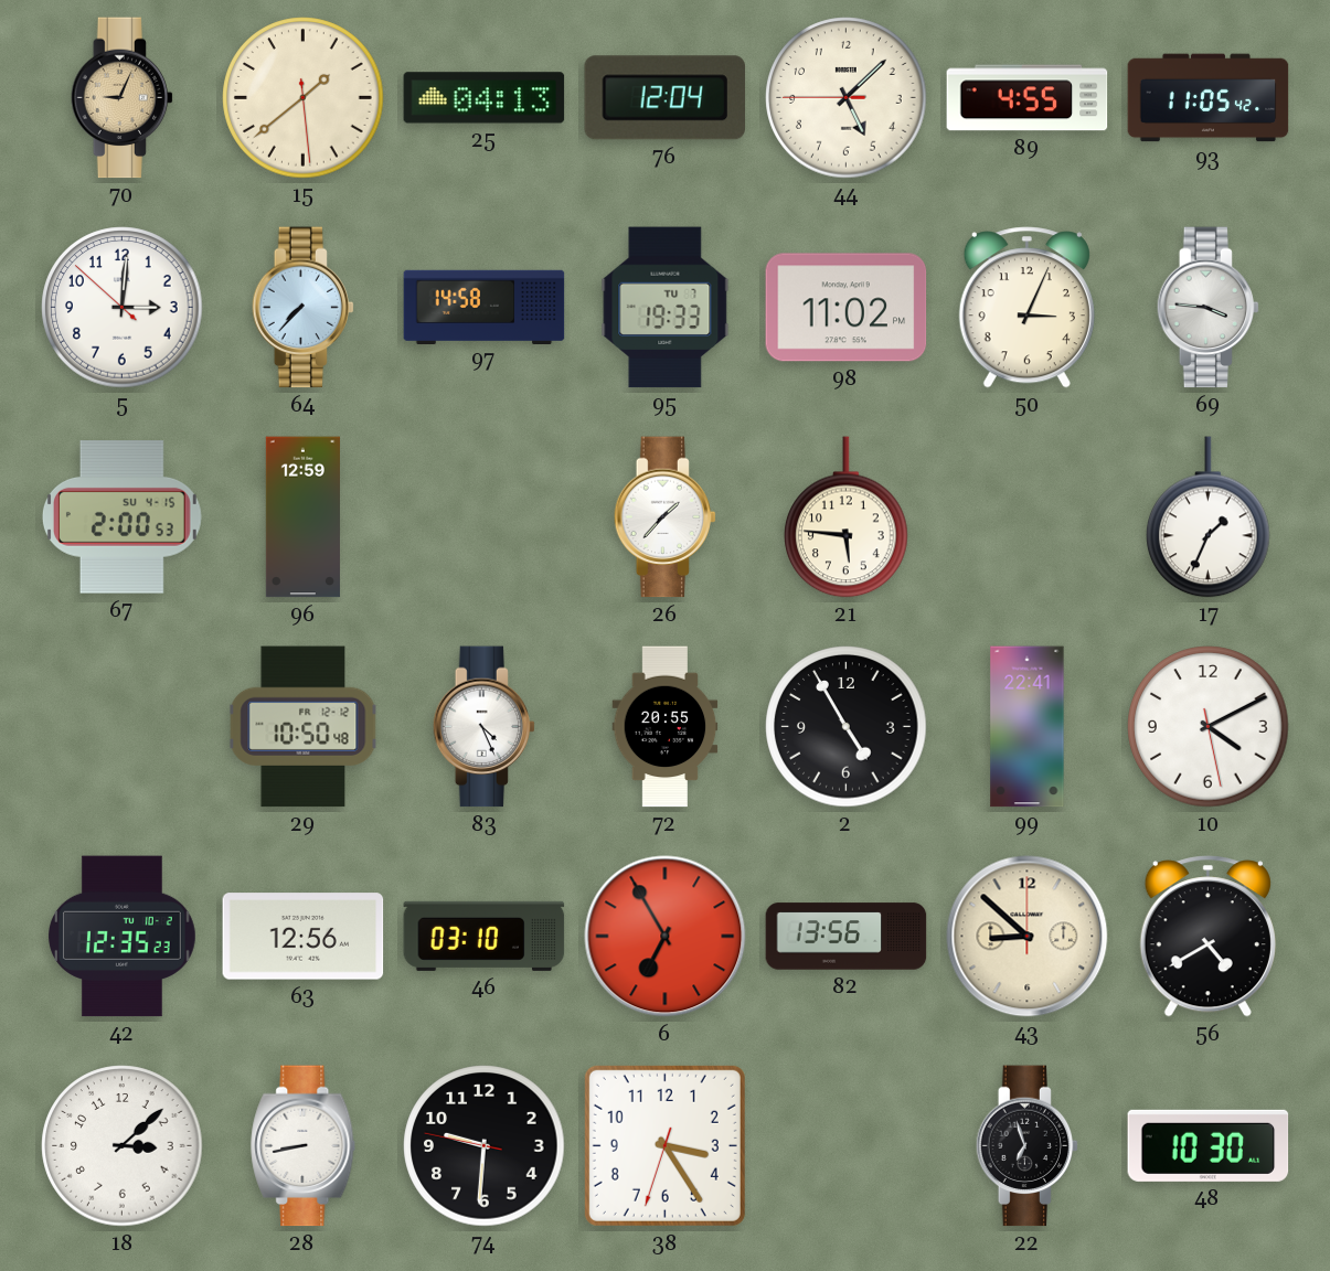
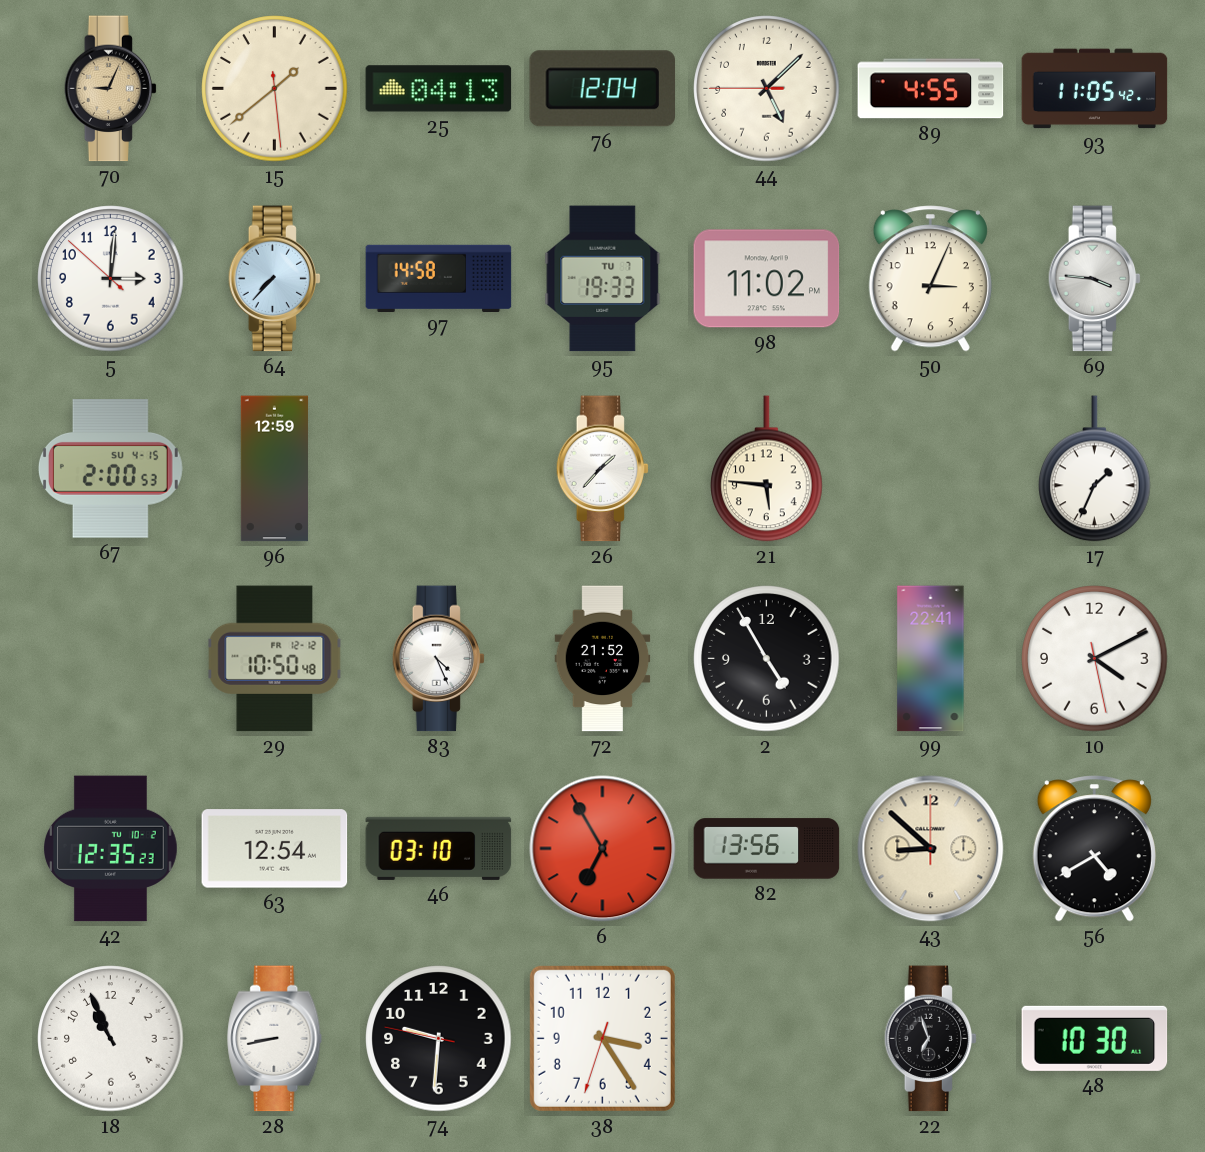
72: 20:55 -> 21:52
63: 12:56 -> 12:54
18: 3:08 -> 10:56
